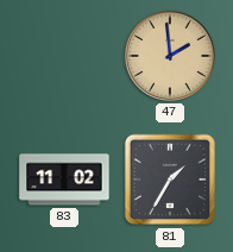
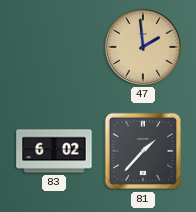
83: 11:02 -> 6:02
81: 1:35 -> 1:37
